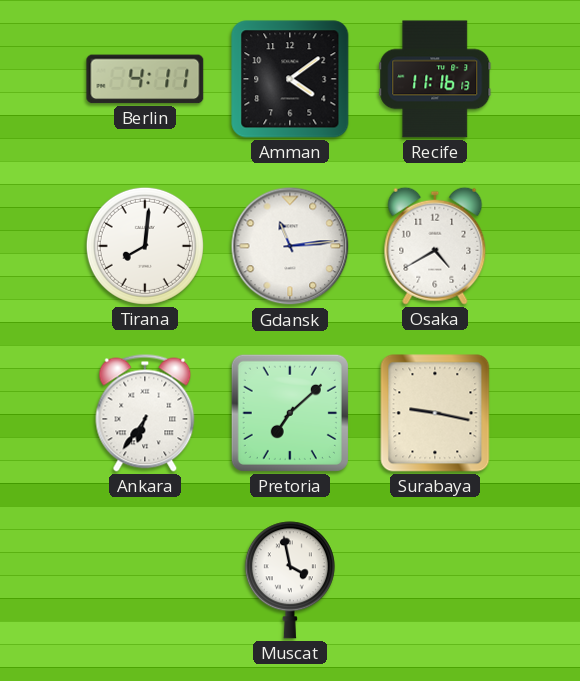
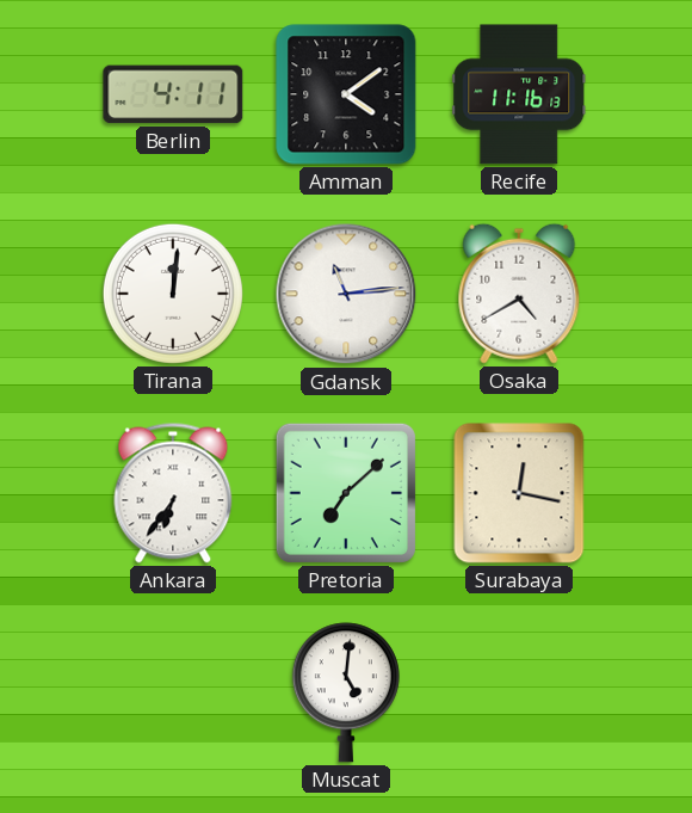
Tirana: 8:01 -> 12:01
Surabaya: 9:17 -> 12:17
Muscat: 3:58 -> 5:01
